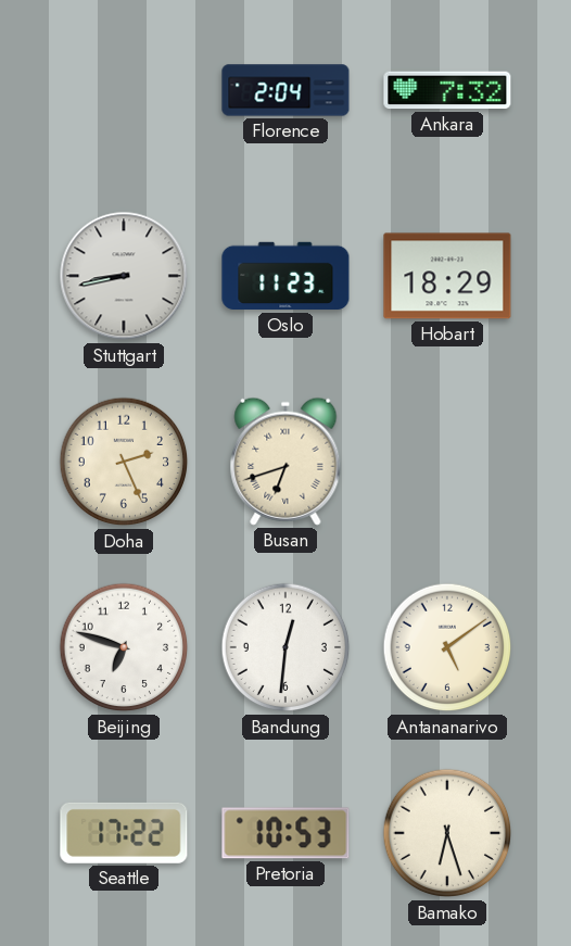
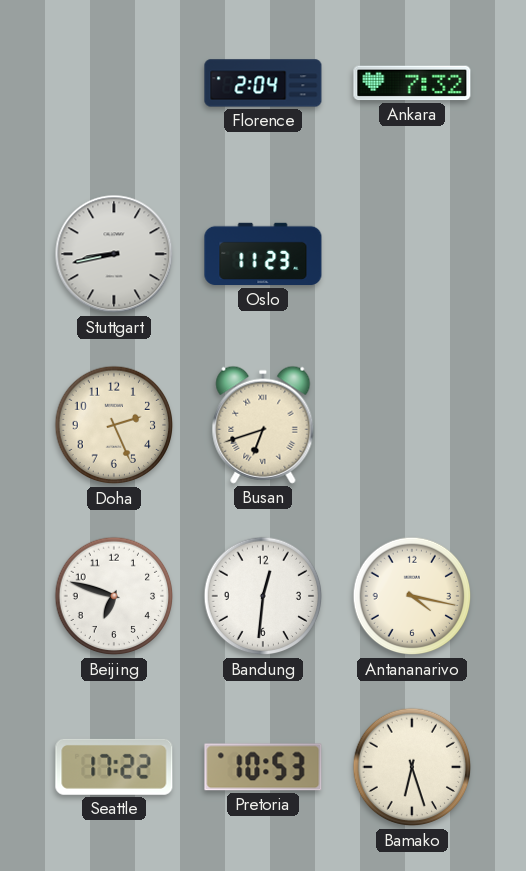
Hobart: 18:29 -> none
Antananarivo: 5:09 -> 4:17
